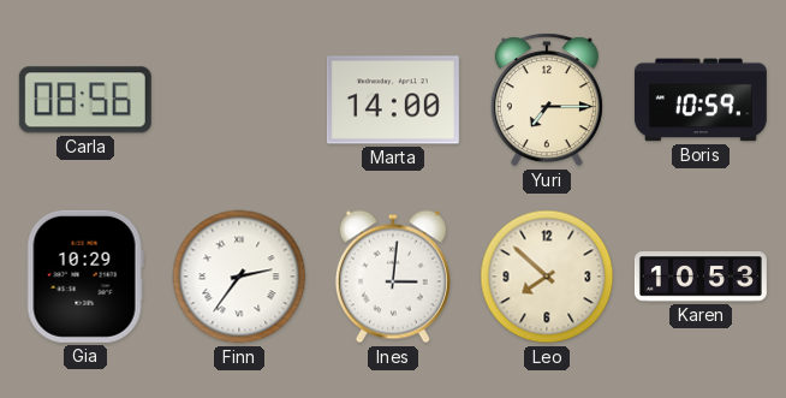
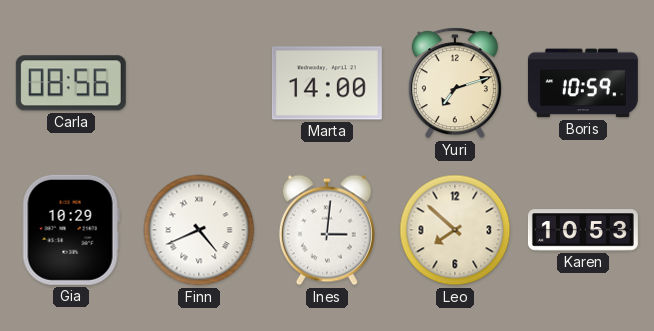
Yuri: 7:15 -> 7:12
Finn: 2:36 -> 4:41
